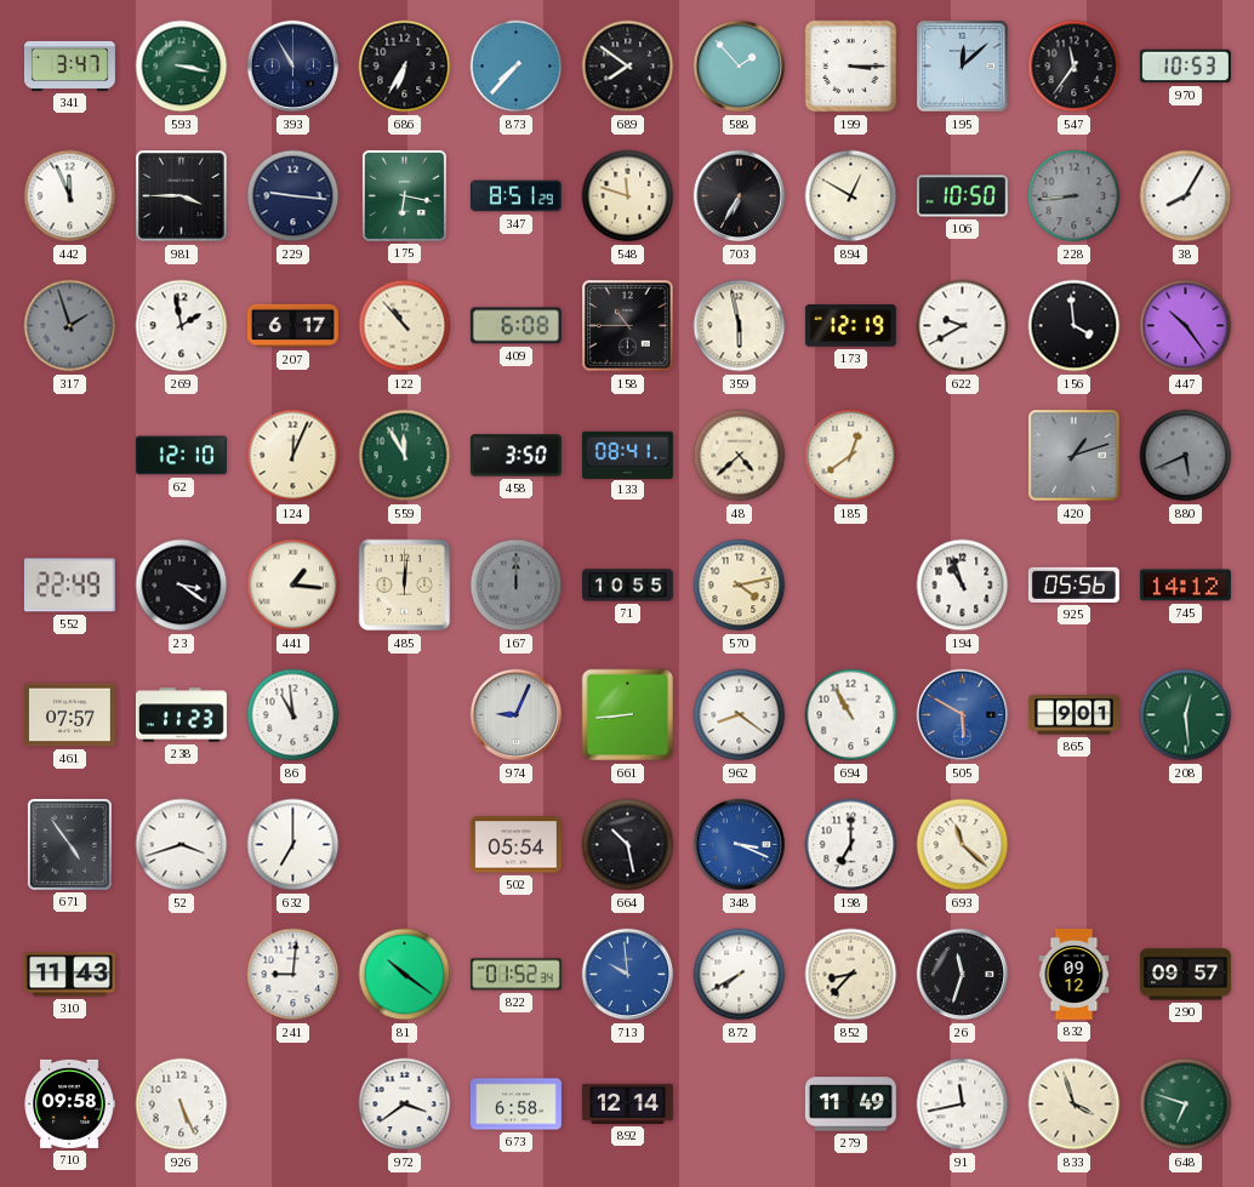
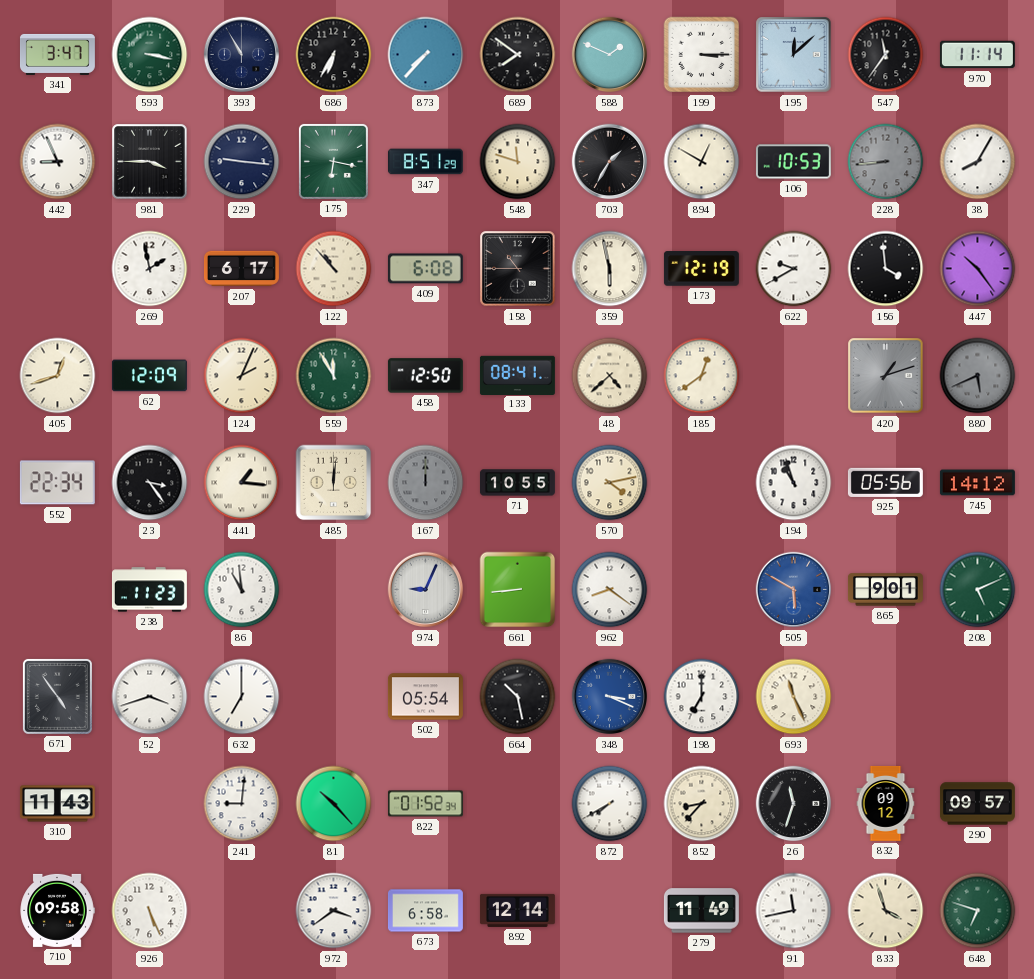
588: 1:53 -> 1:49
970: 10:53 -> 11:14
442: 11:56 -> 8:56
703: 6:35 -> 1:35
106: 10:50 -> 10:53
317: 1:57 -> none
405: none -> 12:42
62: 12:10 -> 12:09
124: 12:04 -> 2:04
458: 3:50 -> 12:50
552: 22:49 -> 22:34
23: 3:21 -> 3:24
461: 07:57 -> none
694: 10:55 -> none
208: 12:29 -> 5:11
693: 11:22 -> 11:26
81: 10:21 -> 10:23
713: 9:59 -> none
